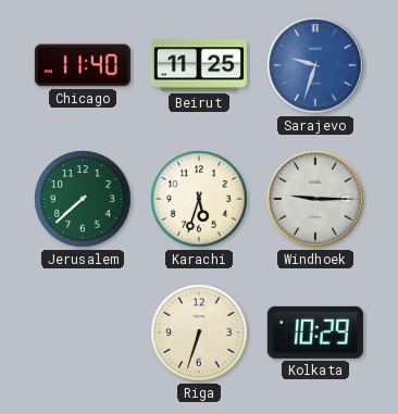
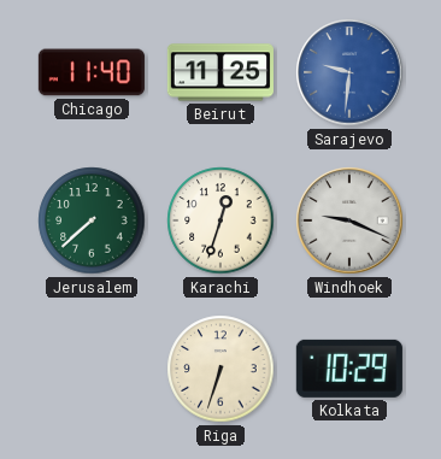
Sarajevo: 9:33 -> 9:31
Karachi: 5:33 -> 12:33
Windhoek: 9:15 -> 9:19
